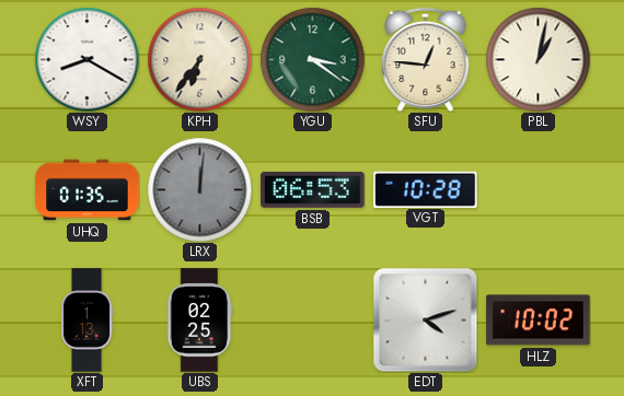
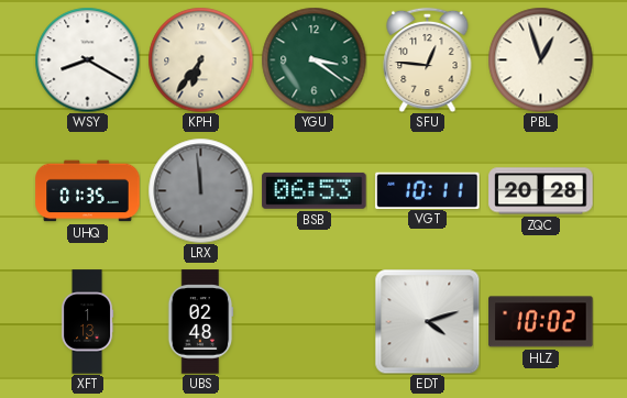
PBL: 1:02 -> 12:57
LRX: 12:01 -> 11:59
VGT: 10:28 -> 10:11
ZQC: none -> 20:28
UBS: 02:25 -> 02:48
